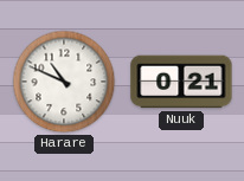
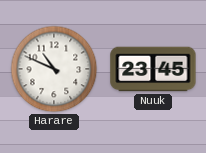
Nuuk: 0:21 -> 23:45
